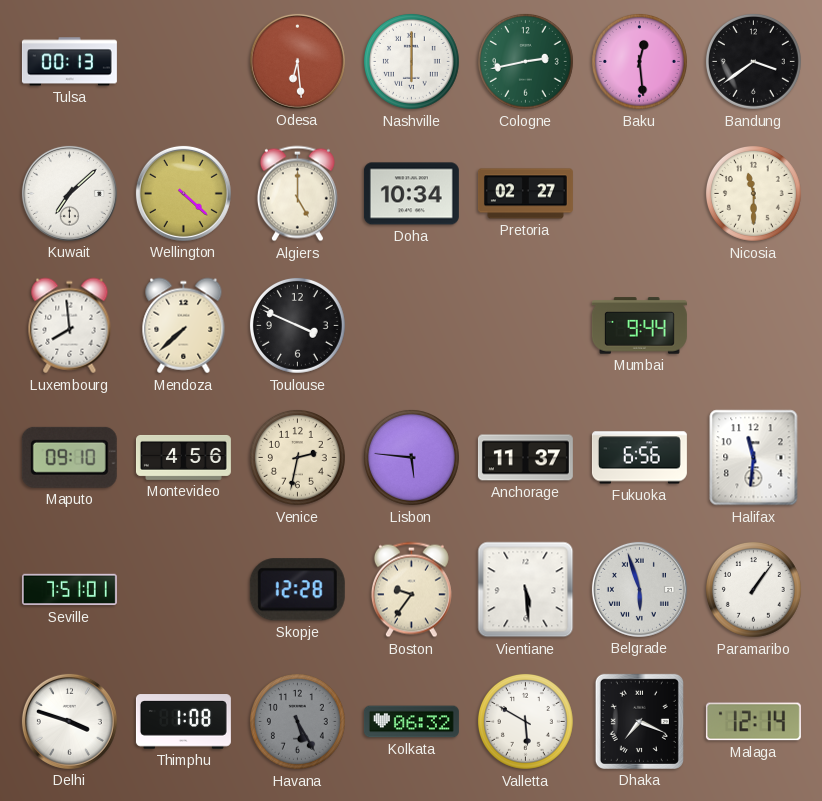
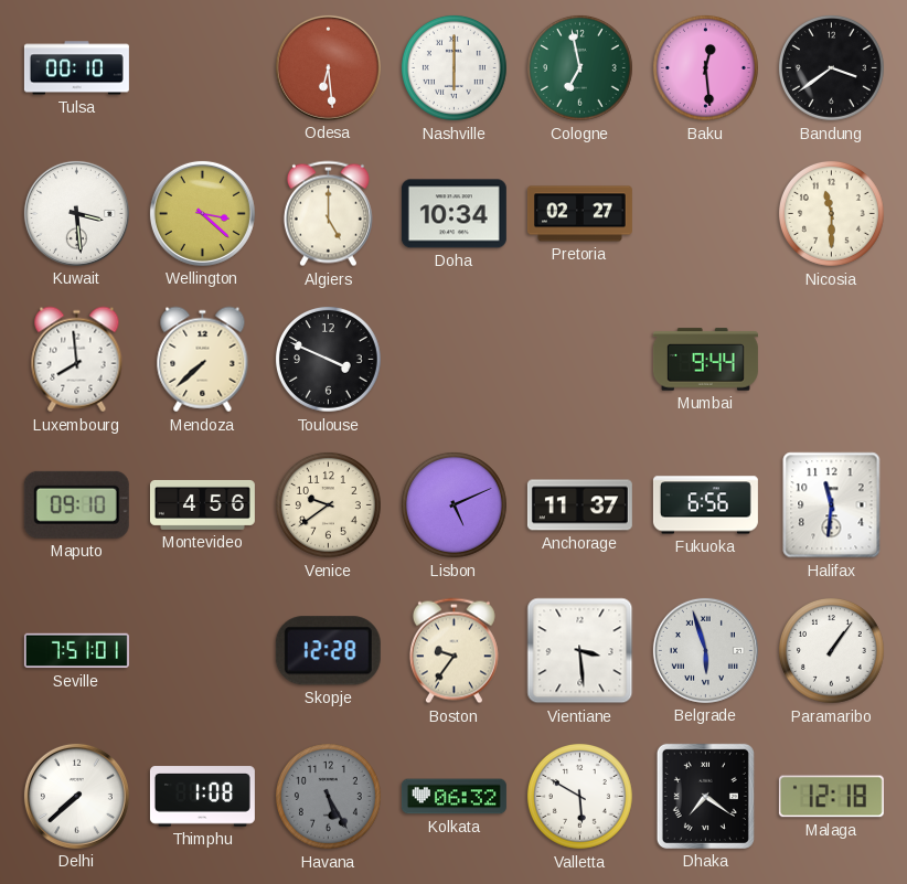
Tulsa: 00:13 -> 00:10
Cologne: 2:43 -> 6:58
Kuwait: 7:08 -> 3:29
Wellington: 4:22 -> 3:22
Venice: 2:32 -> 9:39
Lisbon: 5:46 -> 5:11
Vientiane: 5:29 -> 3:29
Delhi: 3:48 -> 7:38
Dhaka: 7:19 -> 7:21
Malaga: 12:14 -> 12:18
